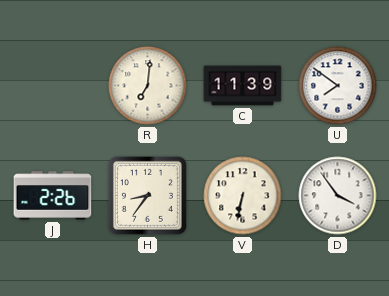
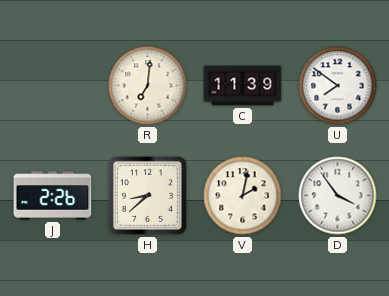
H: 8:36 -> 8:38
V: 6:32 -> 2:02
